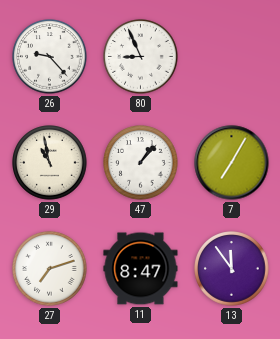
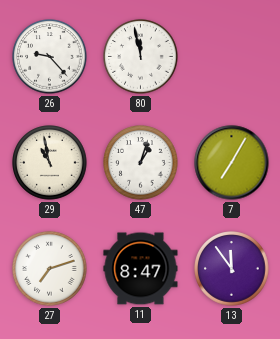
80: 8:56 -> 11:58
47: 1:07 -> 1:03
